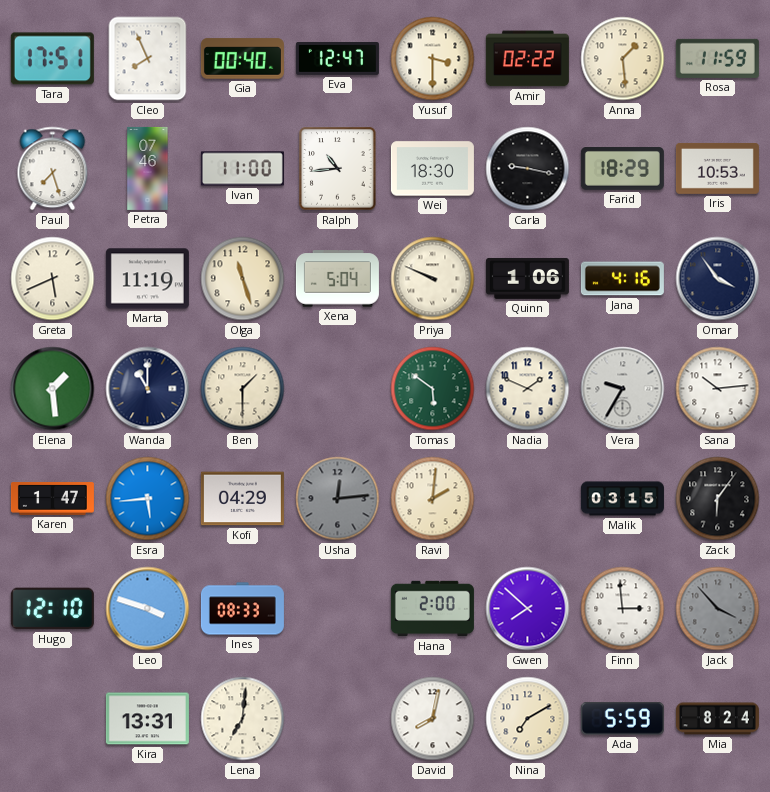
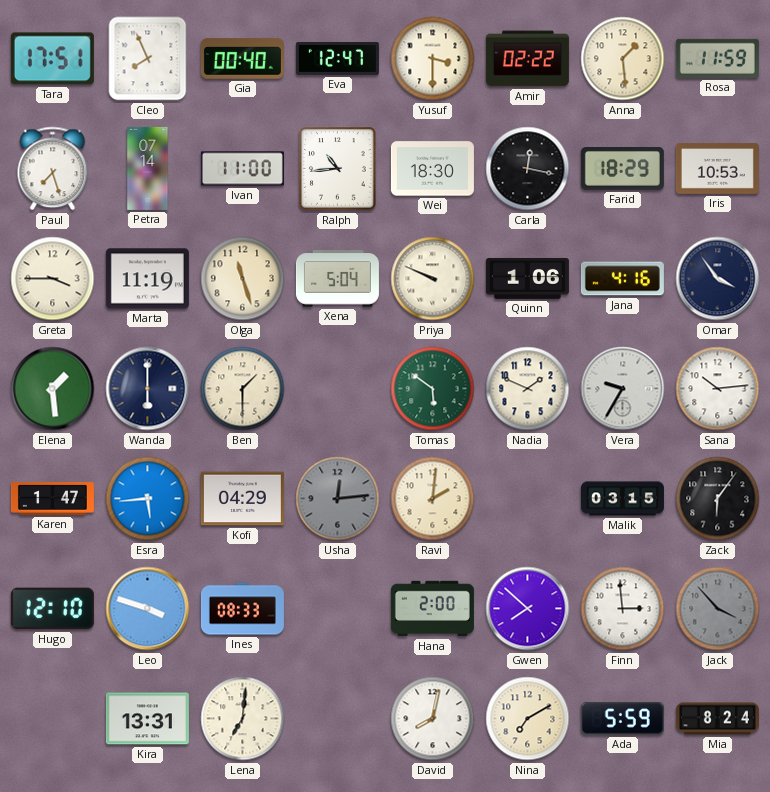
Petra: 07:46 -> 07:14
Carla: 9:17 -> 12:17
Greta: 5:41 -> 3:45
Wanda: 11:00 -> 6:00
